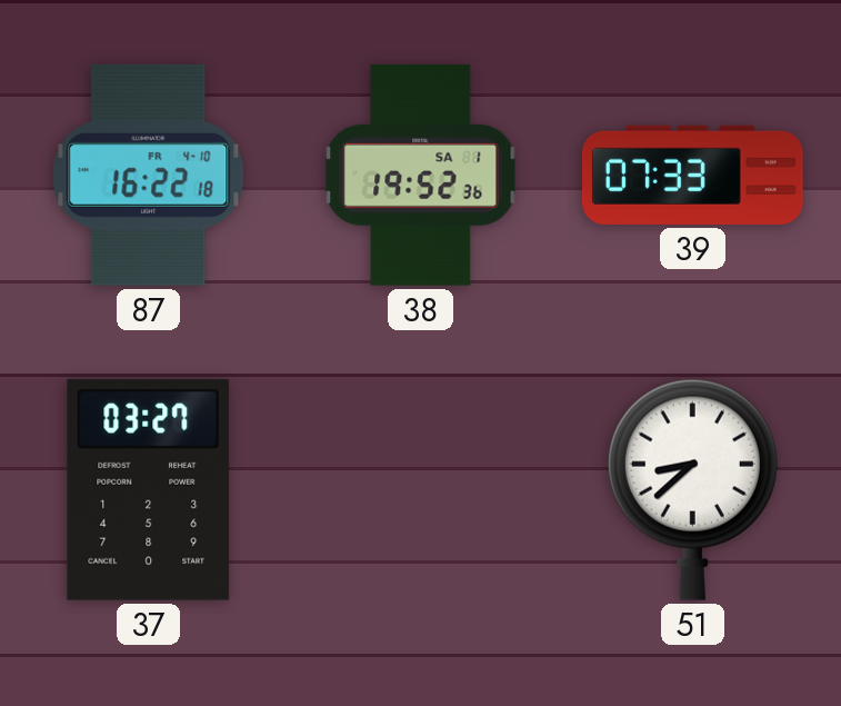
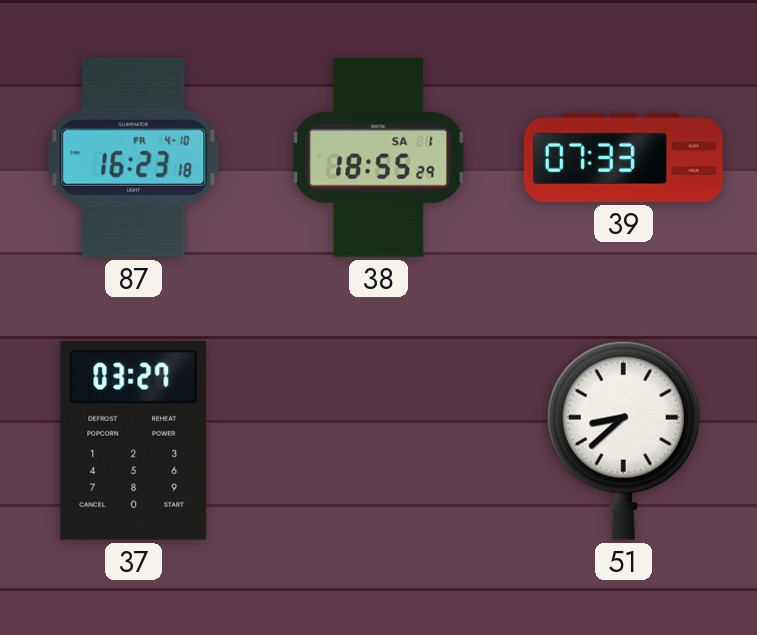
87: 16:22 -> 16:23
38: 19:52 -> 18:55
